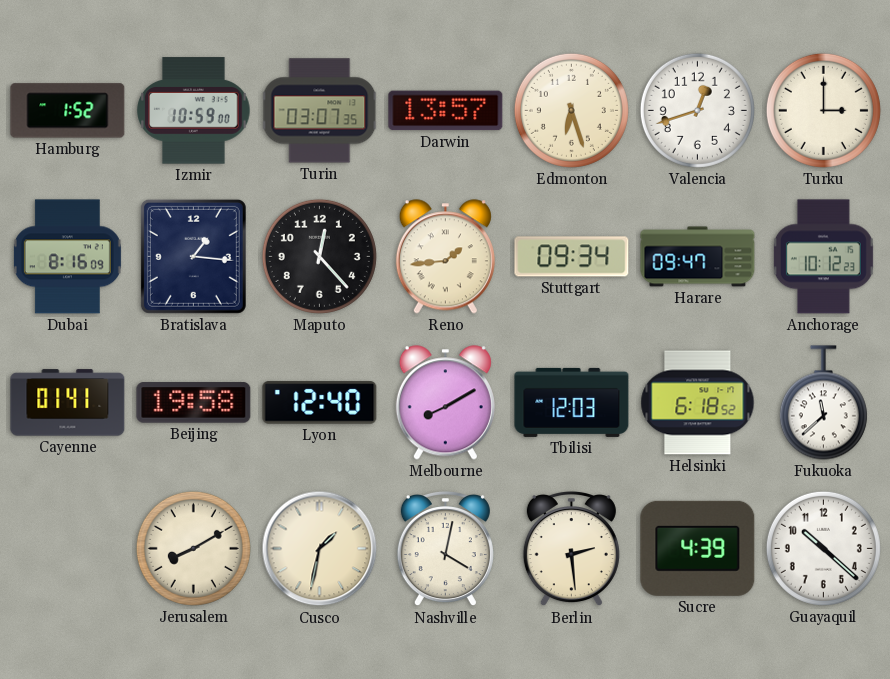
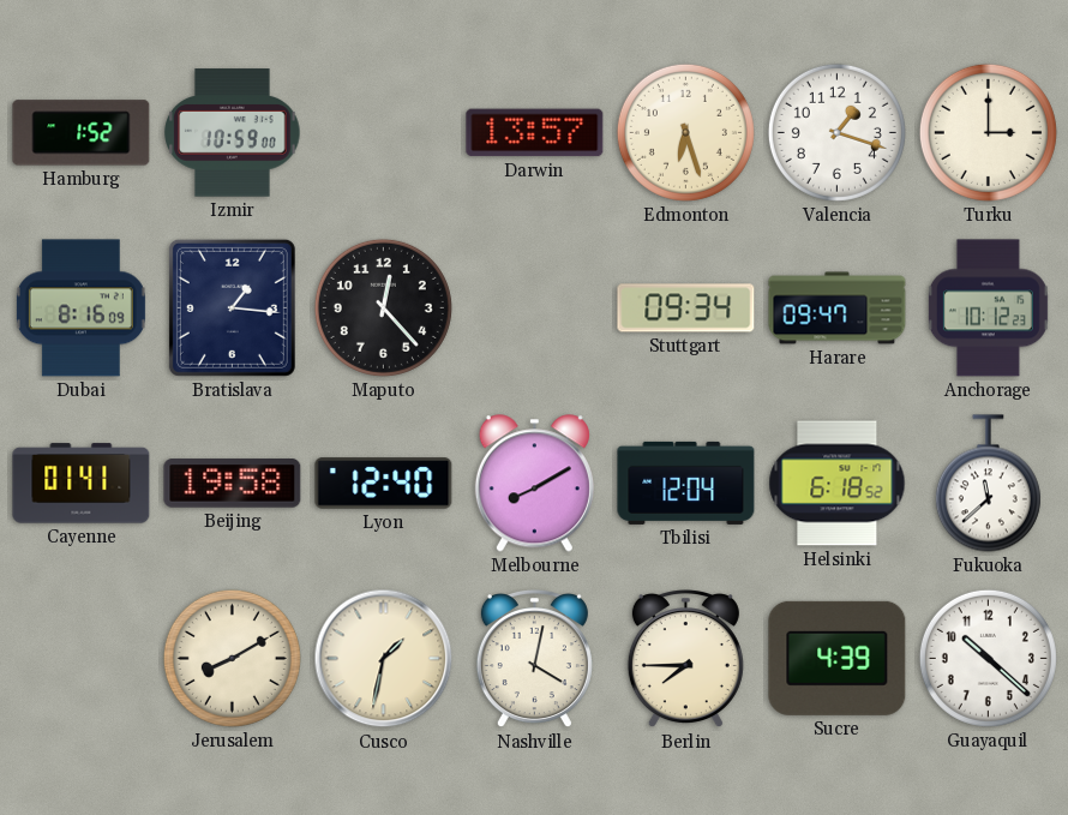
Turin: 03:07 -> none
Valencia: 12:42 -> 1:18
Reno: 1:44 -> none
Tbilisi: 12:03 -> 12:04
Berlin: 2:29 -> 7:45
